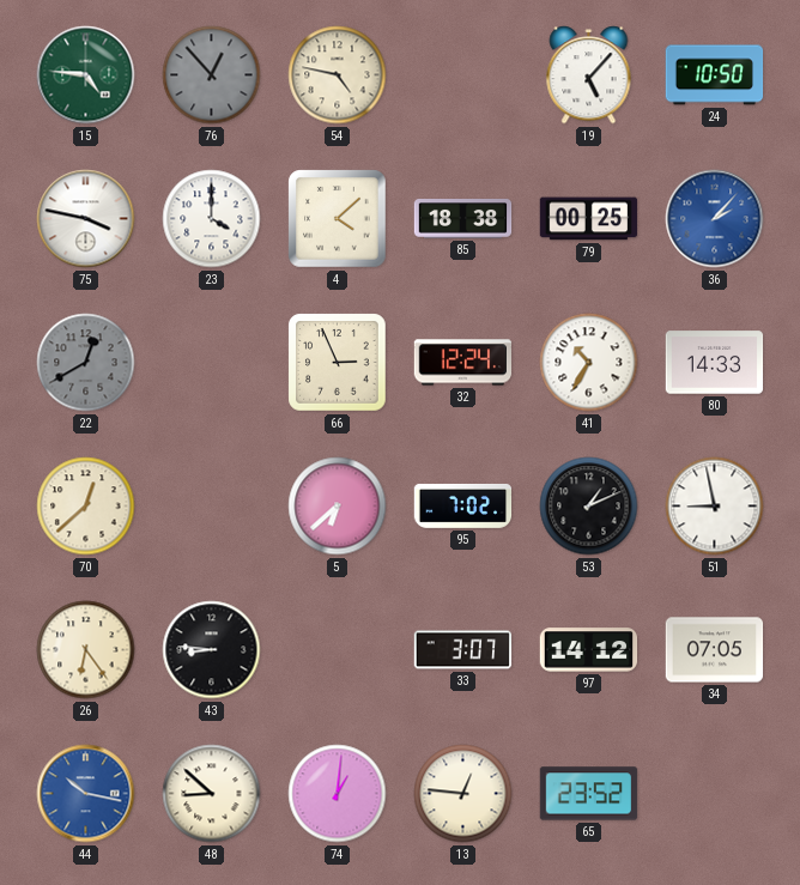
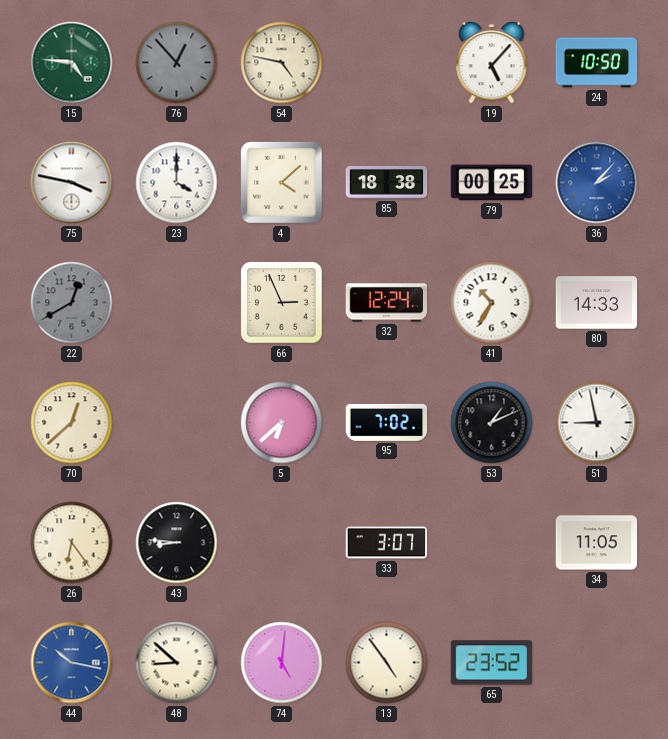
97: 14:12 -> none
34: 07:05 -> 11:05
74: 1:01 -> 5:01
13: 12:46 -> 4:54
